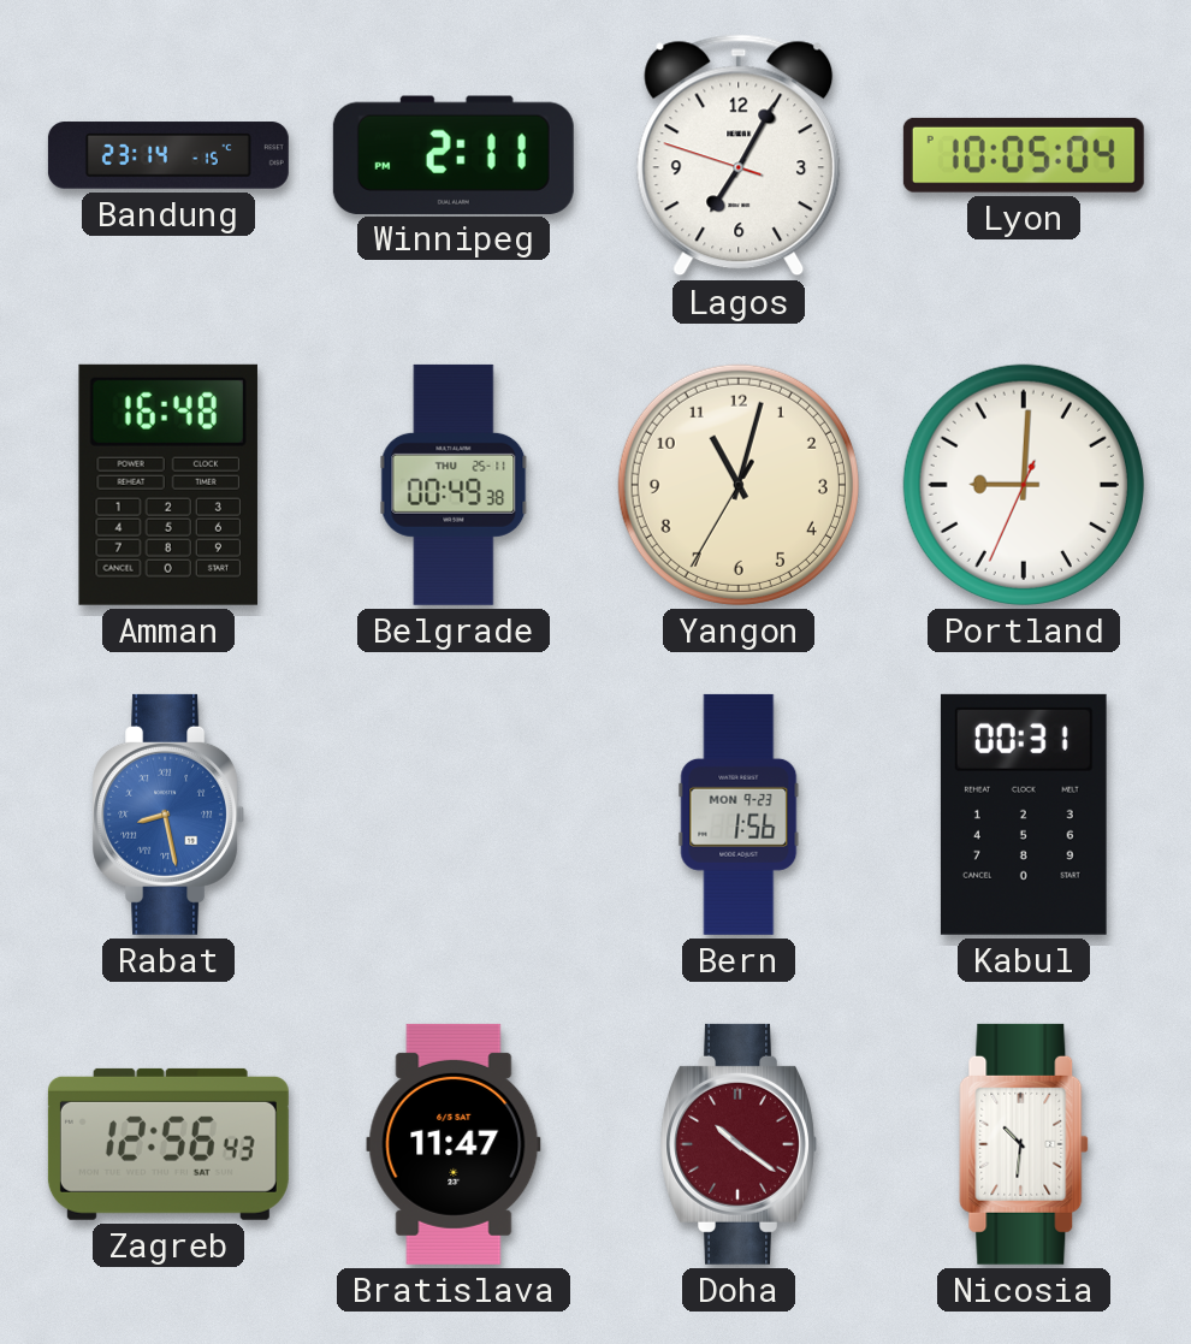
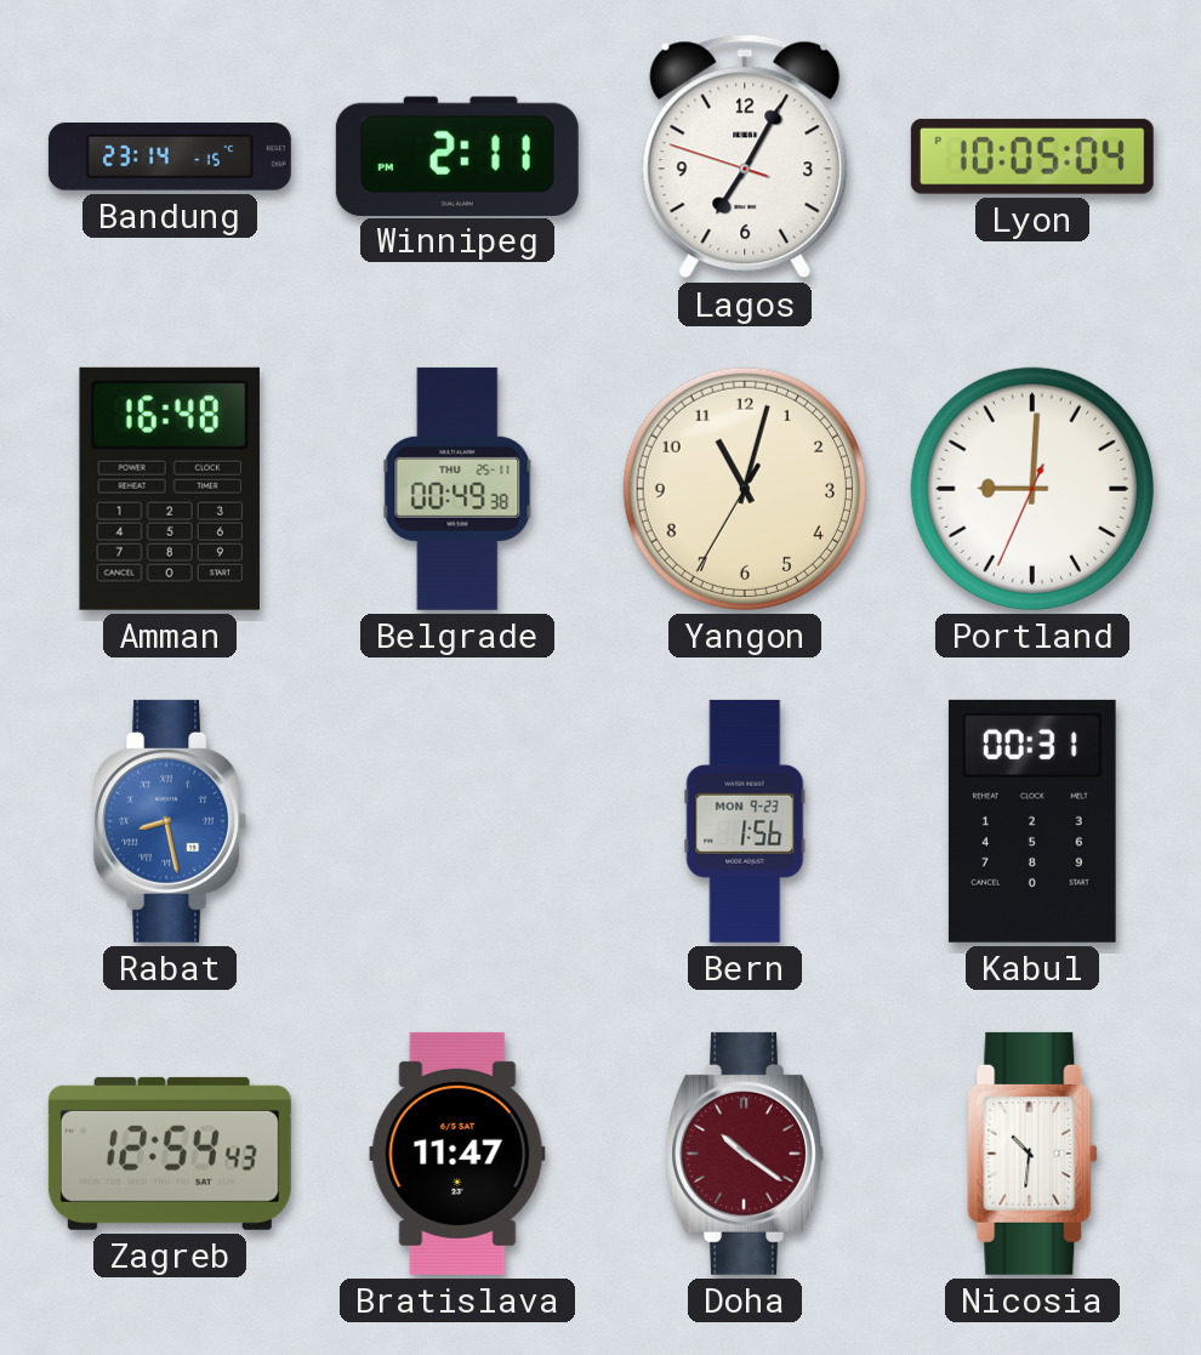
Zagreb: 12:56 -> 12:54
